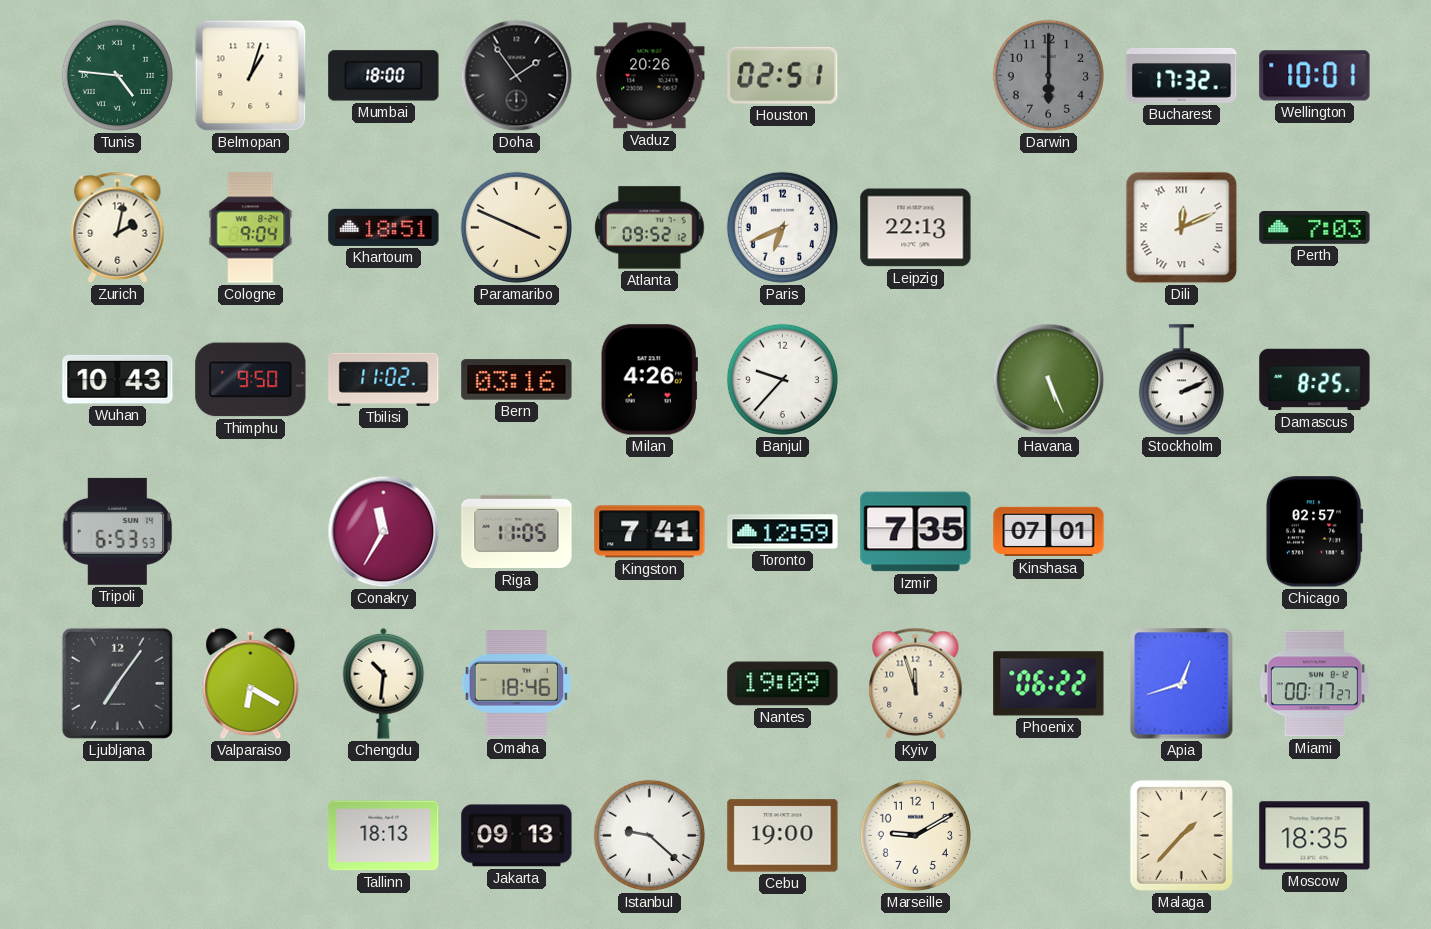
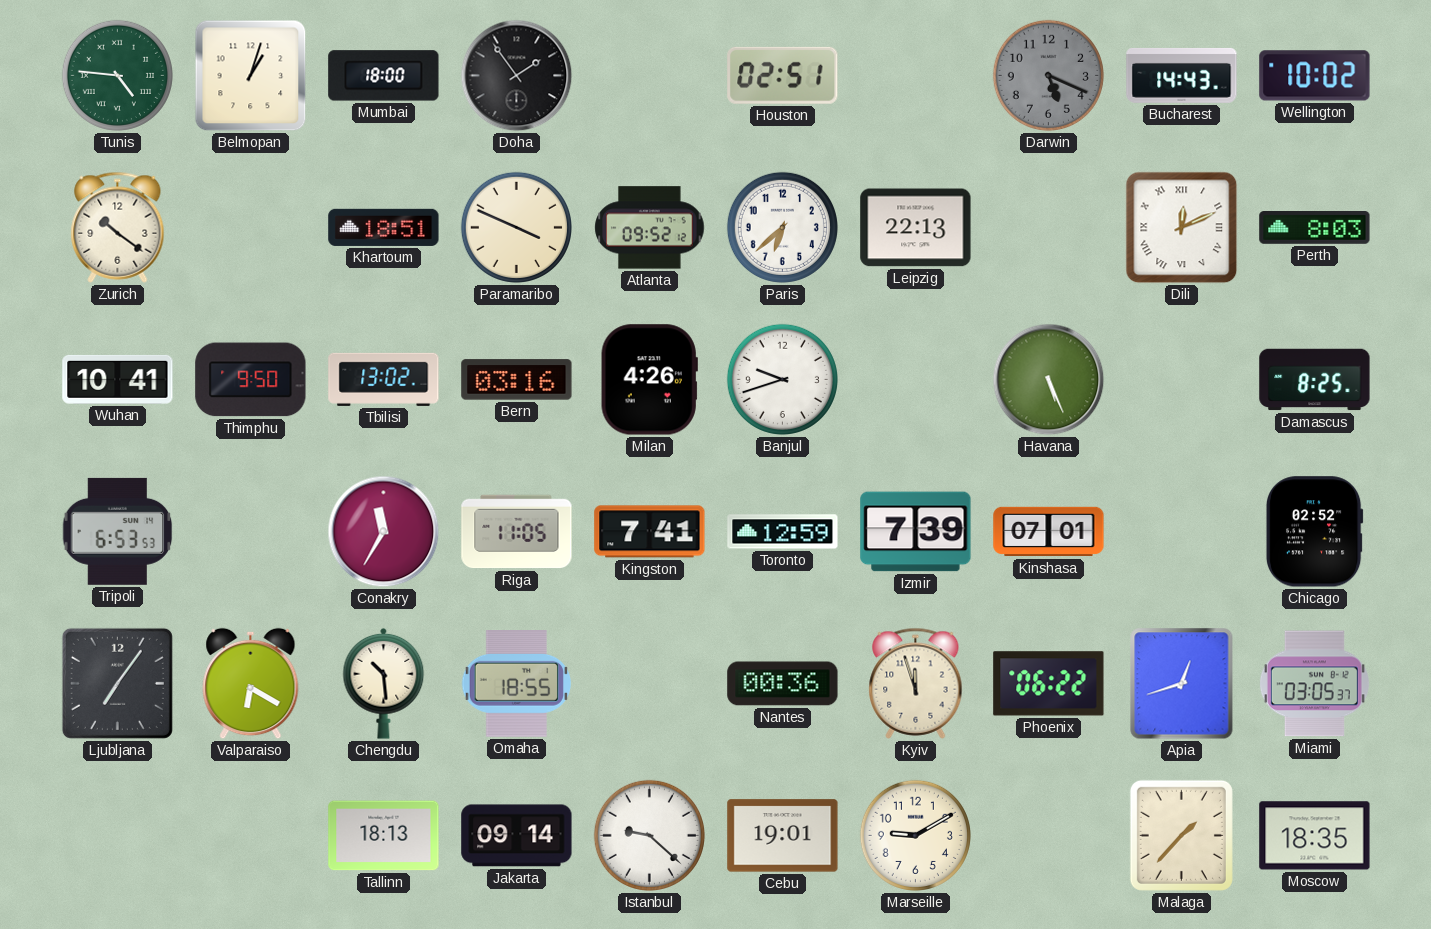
Vaduz: 20:26 -> none
Darwin: 6:00 -> 5:19
Bucharest: 17:32 -> 14:43
Wellington: 10:01 -> 10:02
Zurich: 2:02 -> 10:21
Cologne: 9:04 -> none
Paris: 6:41 -> 6:38
Perth: 7:03 -> 8:03
Wuhan: 10:43 -> 10:41
Tbilisi: 11:02 -> 13:02
Banjul: 9:37 -> 9:42
Stockholm: 2:11 -> none
Izmir: 7:35 -> 7:39
Chicago: 02:57 -> 02:52
Chengdu: 10:31 -> 10:29
Omaha: 18:46 -> 18:55
Nantes: 19:09 -> 00:36
Miami: 00:17 -> 03:05
Jakarta: 09:13 -> 09:14
Cebu: 19:00 -> 19:01
